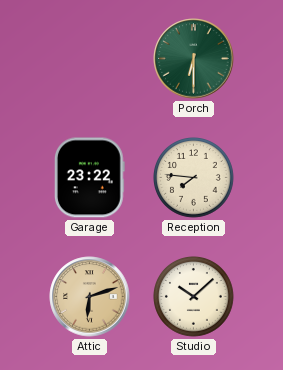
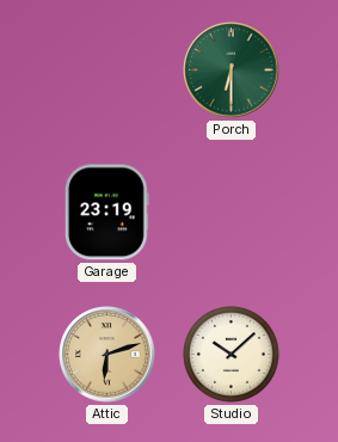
Garage: 23:22 -> 23:19
Reception: 7:46 -> none
